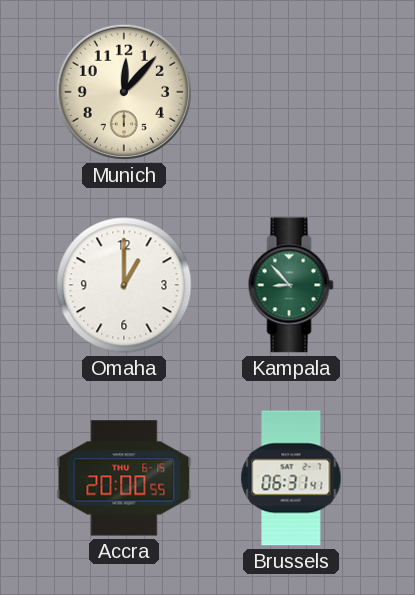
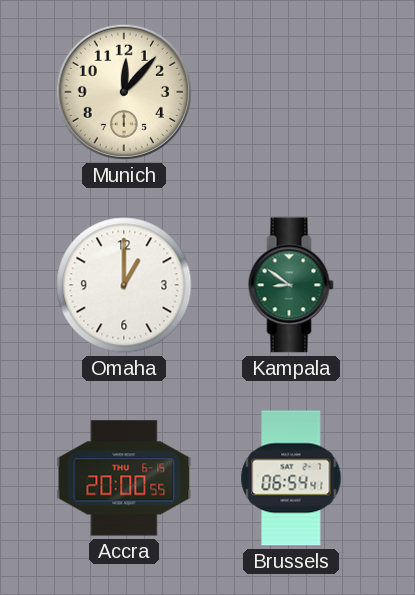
Kampala: 8:53 -> 8:51
Brussels: 06:31 -> 06:54
